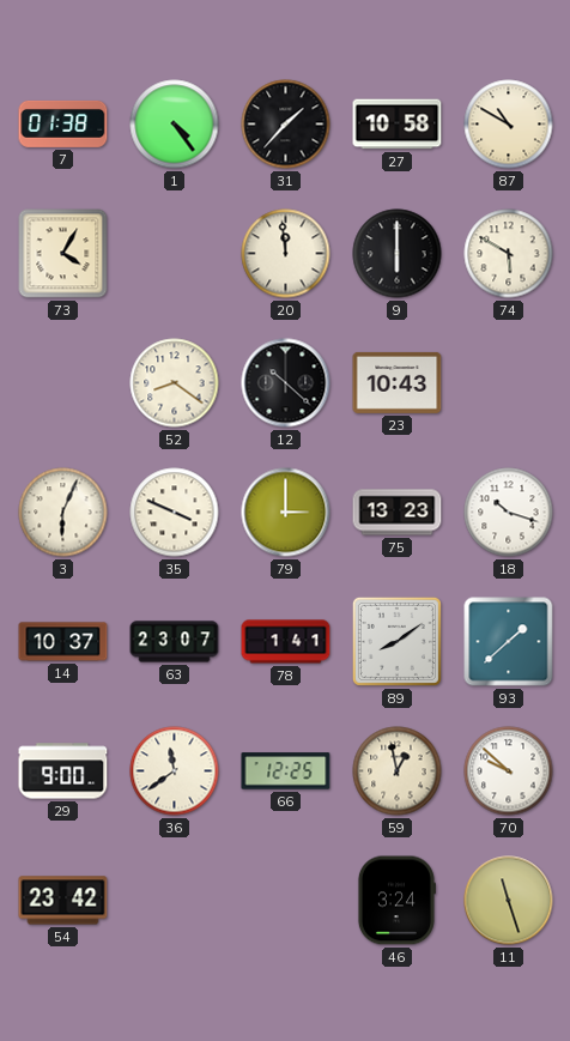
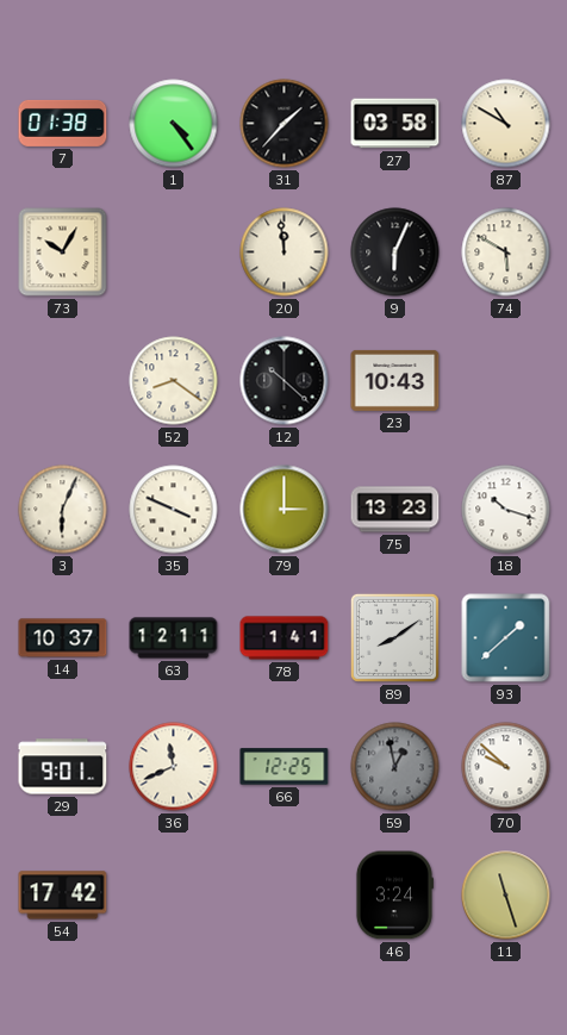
27: 10:58 -> 03:58
73: 4:05 -> 10:05
9: 6:00 -> 6:04
63: 23:07 -> 12:11
29: 9:00 -> 9:01
36: 11:39 -> 11:41
59 dial: cream -> grey
54: 23:42 -> 17:42
